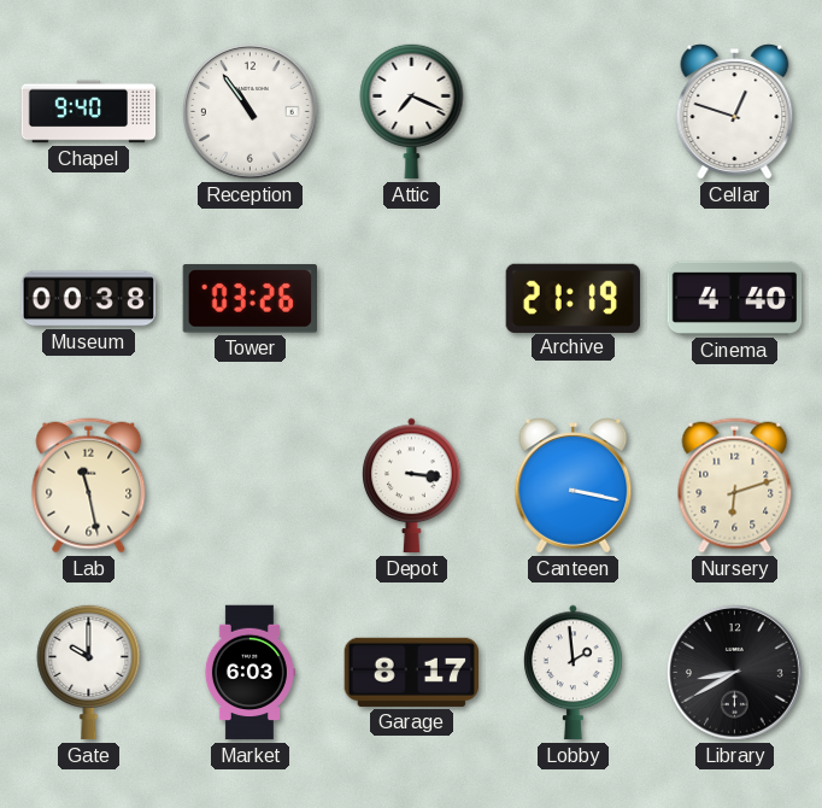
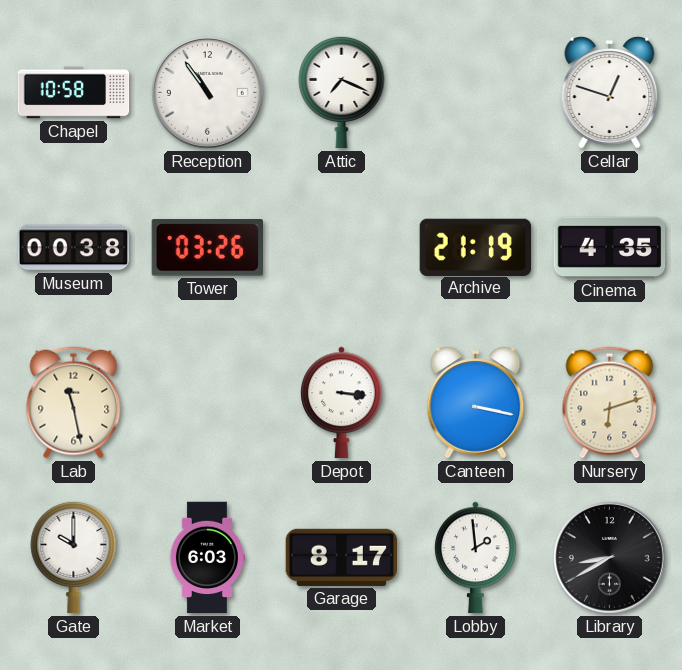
Chapel: 9:40 -> 10:58
Cinema: 4:40 -> 4:35
